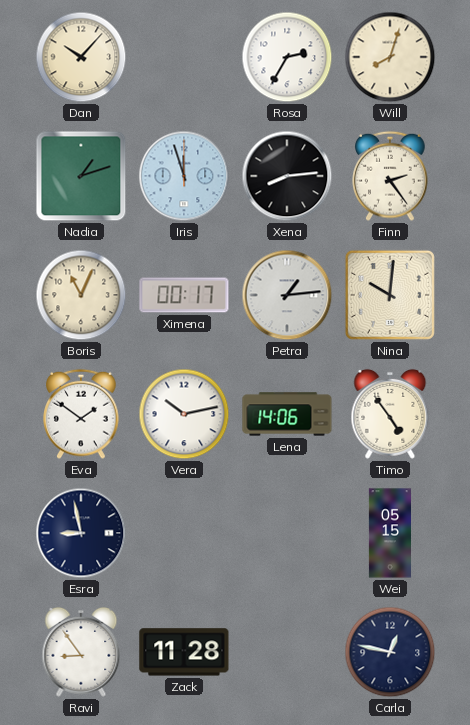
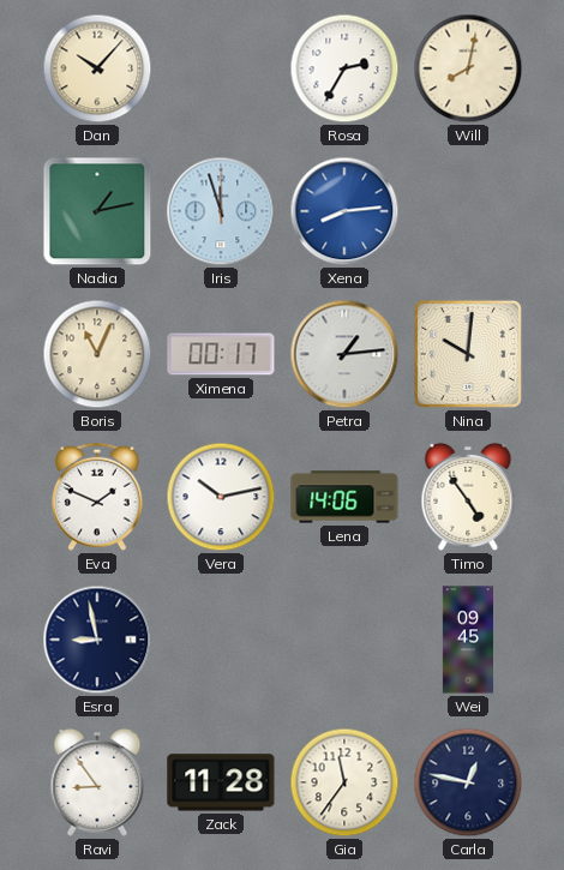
Will: 8:03 -> 8:02
Nadia: 1:12 -> 1:13
Xena dial: black -> blue
Finn: 2:24 -> none
Eva: 1:51 -> 1:49
Wei: 05:15 -> 09:45
Gia: none -> 11:36
